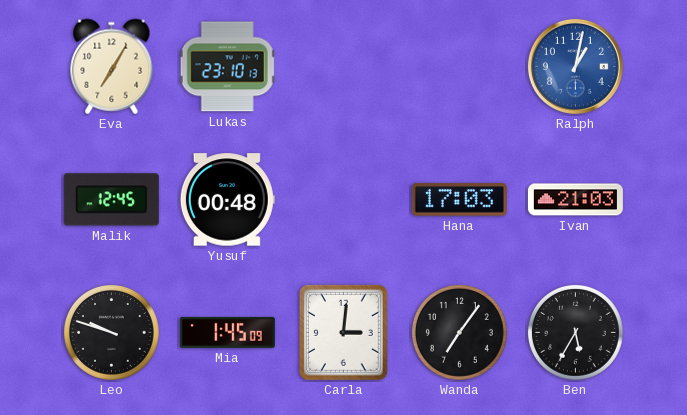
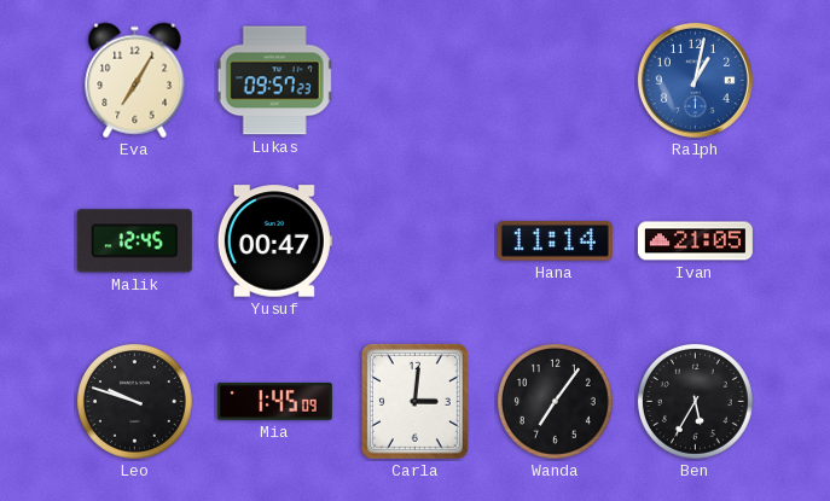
Lukas: 23:10 -> 09:57
Yusuf: 00:48 -> 00:47
Hana: 17:03 -> 11:14
Ivan: 21:03 -> 21:05
